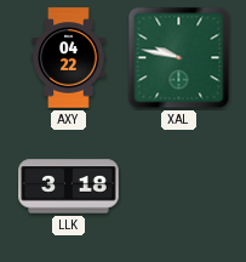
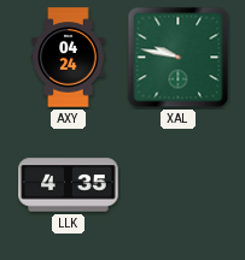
AXY: 04:22 -> 04:24
LLK: 3:18 -> 4:35
